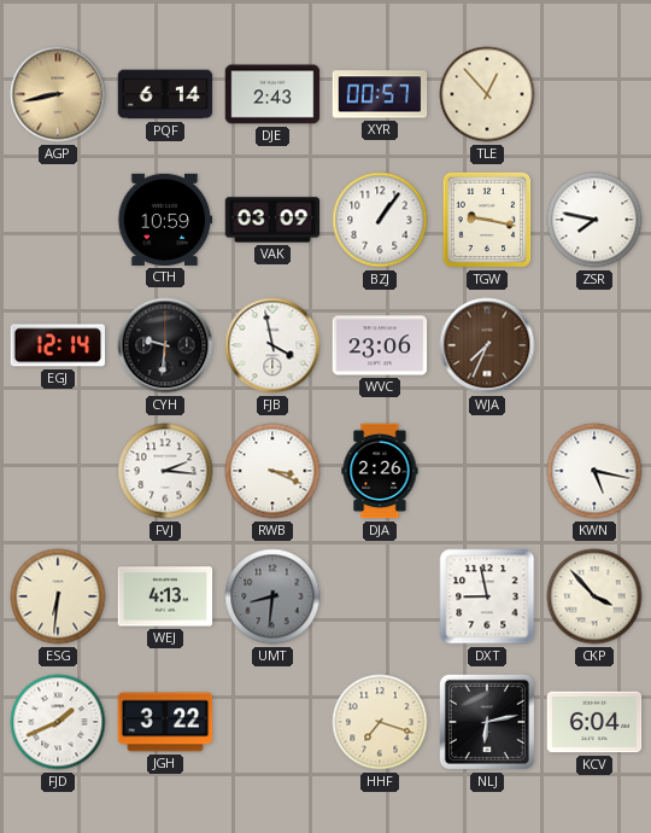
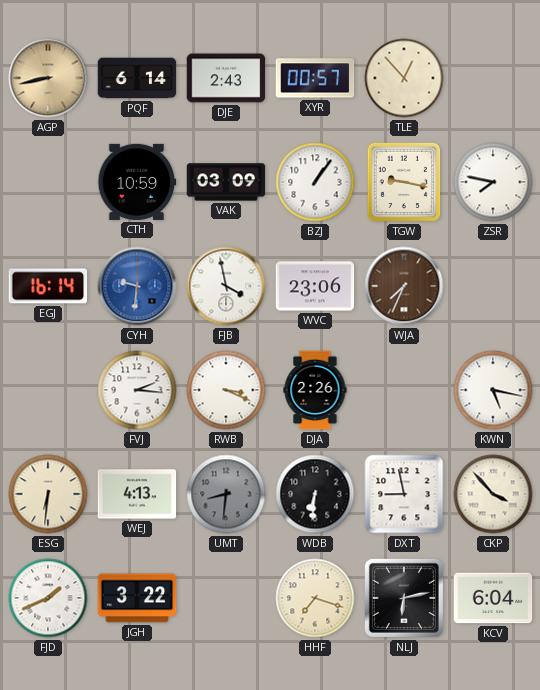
EGJ: 12:14 -> 16:14
CYH dial: black -> blue
WDB: none -> 6:31
